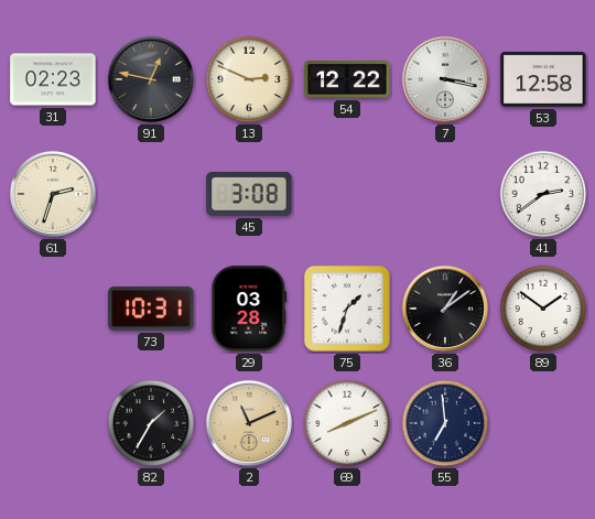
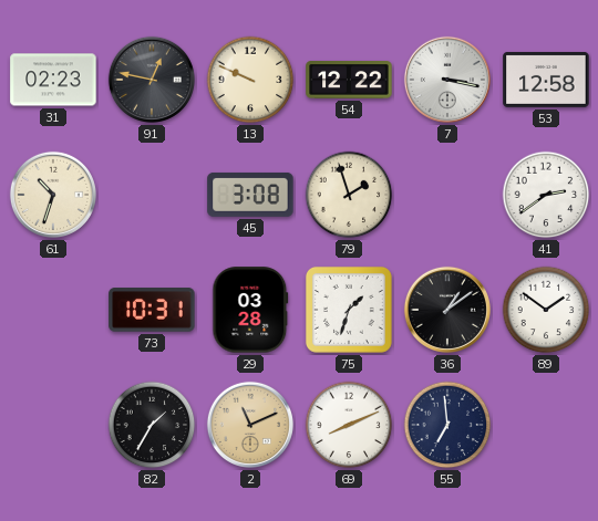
13: 2:49 -> 9:49
61: 2:33 -> 10:33
79: none -> 1:57
